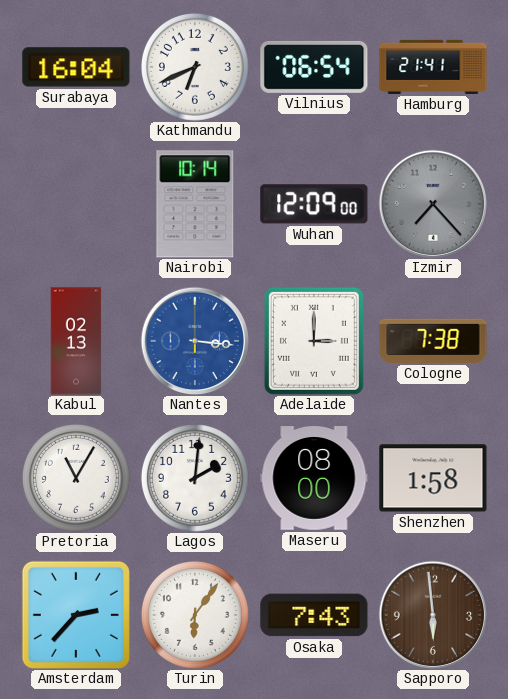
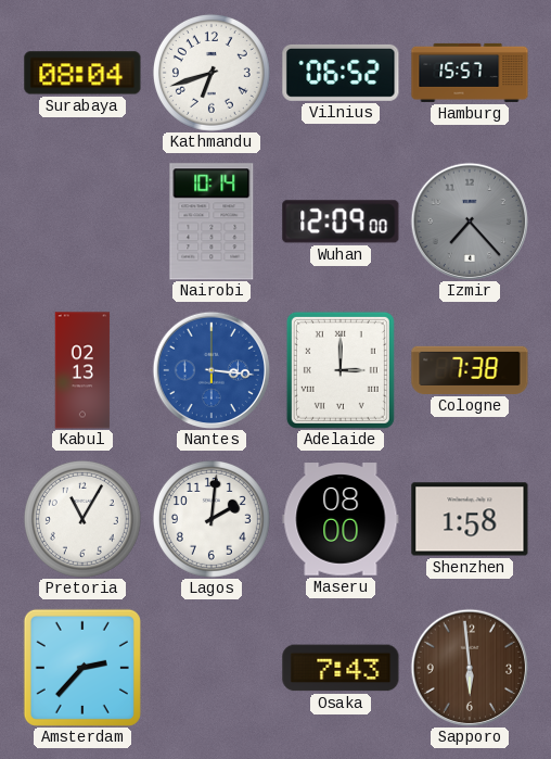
Surabaya: 16:04 -> 08:04
Kathmandu: 6:41 -> 6:42
Vilnius: 06:54 -> 06:52
Hamburg: 21:41 -> 15:57
Turin: 6:06 -> none
